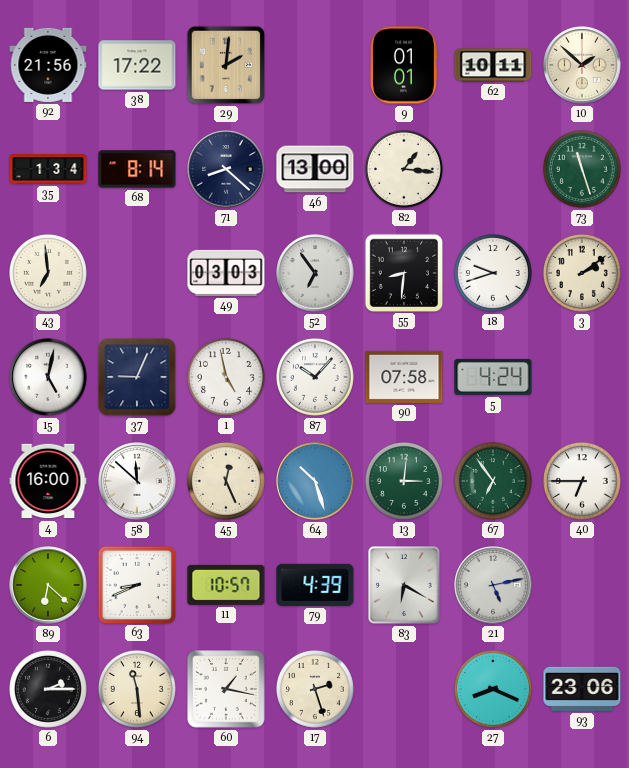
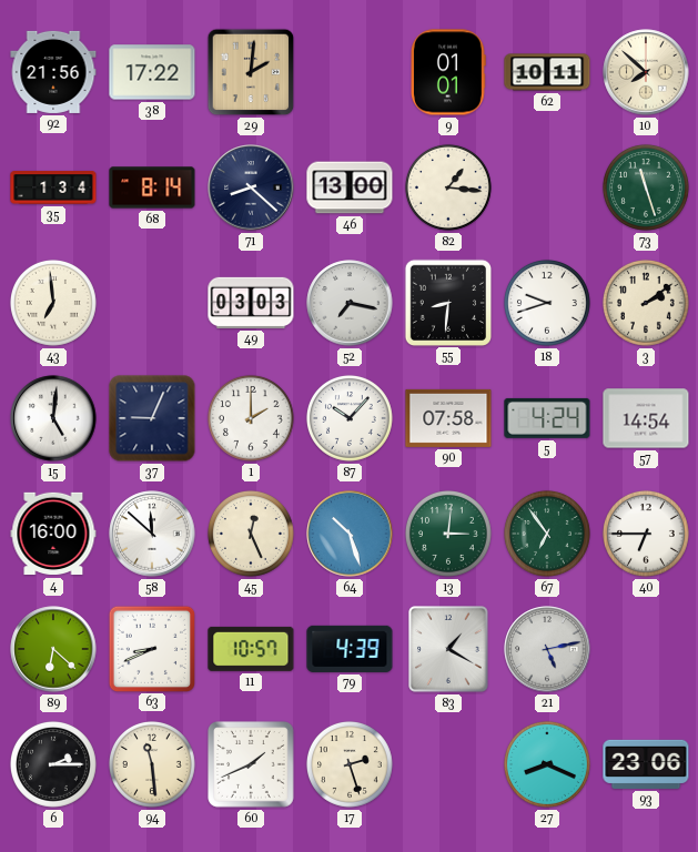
10: 1:52 -> 7:52
52: 6:54 -> 7:17
15: 5:02 -> 5:01
1: 4:58 -> 2:00
57: none -> 14:54
83: 6:20 -> 1:20
60: 1:17 -> 1:41
